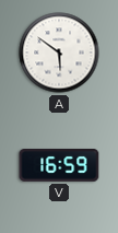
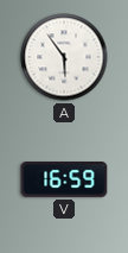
A: 5:51 -> 5:54
